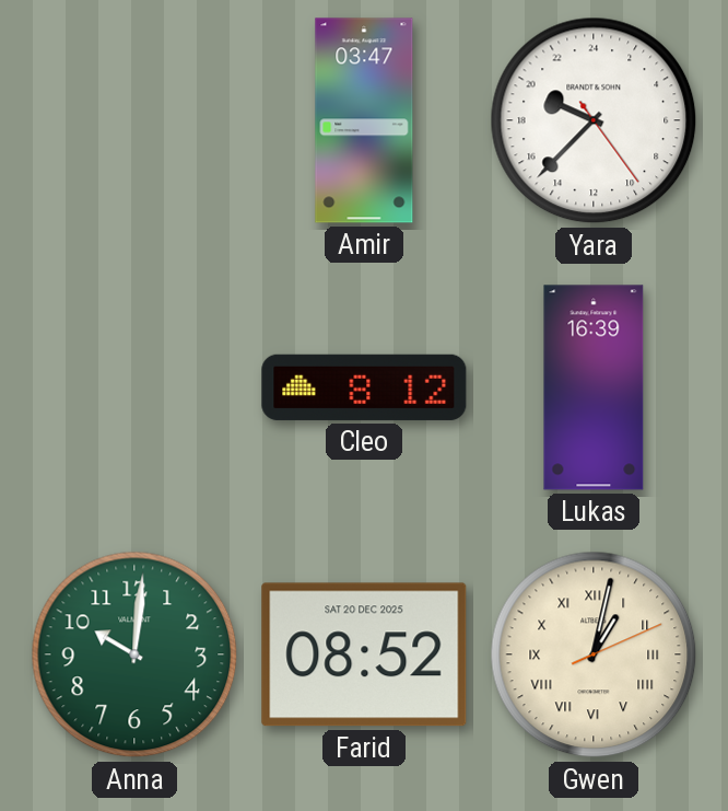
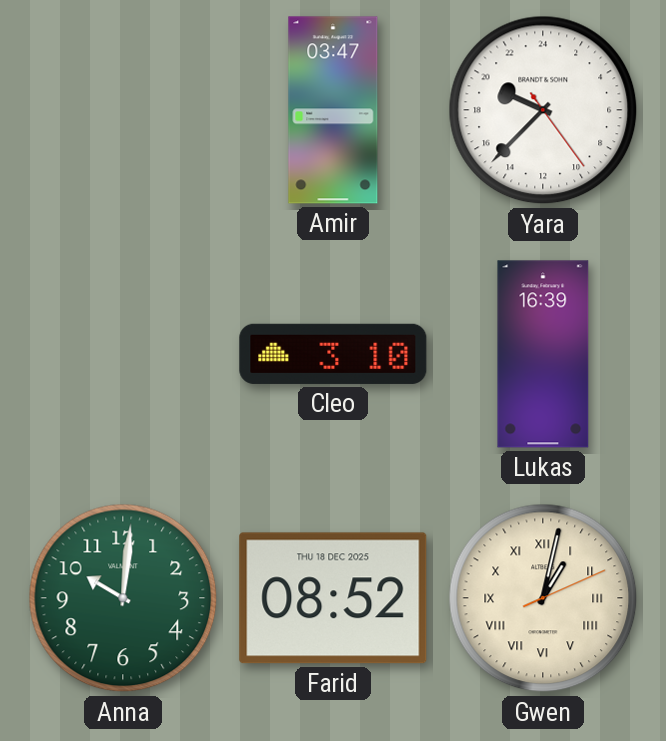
Cleo: 8:12 -> 3:10
Farid date: SAT 20 DEC 2025 -> THU 18 DEC 2025
